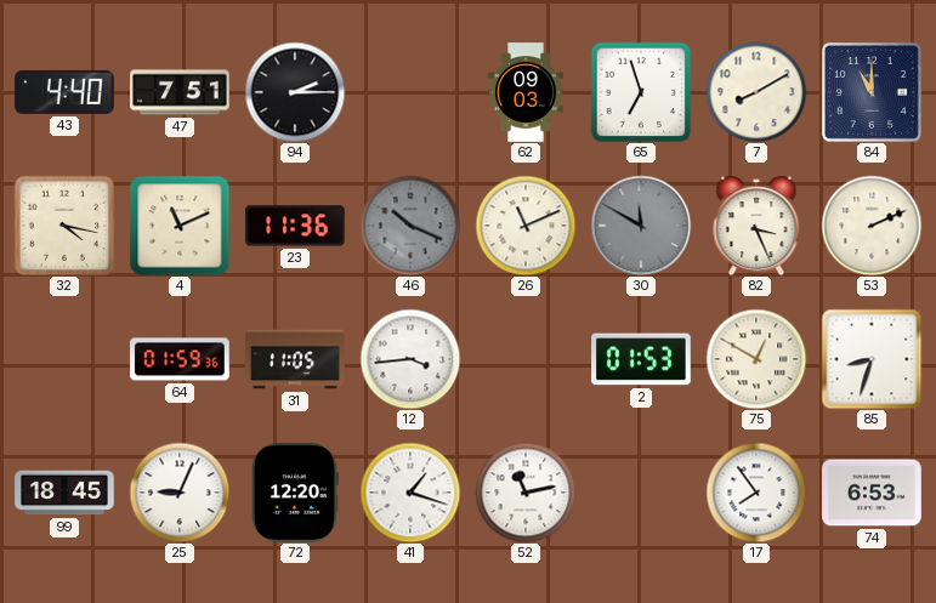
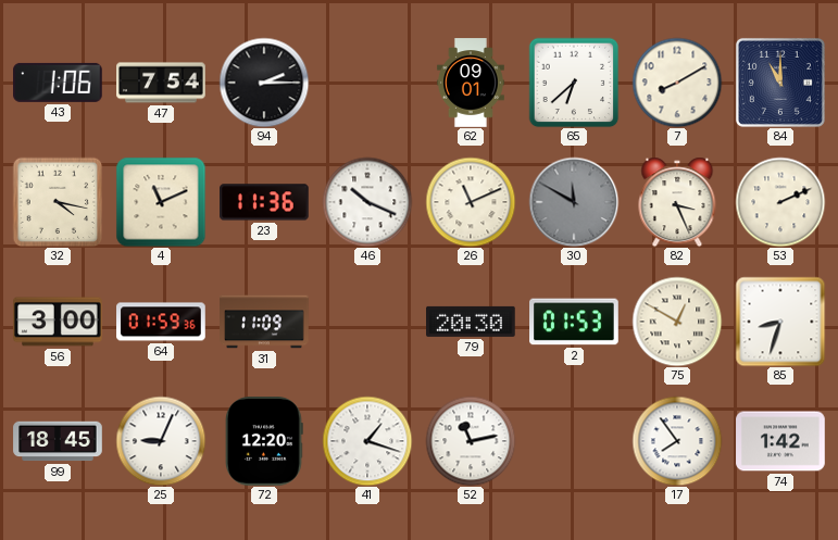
43: 4:40 -> 1:06
47: 7:51 -> 7:54
62: 09:03 -> 09:01
65: 6:57 -> 6:38
46 dial: grey -> white
56: none -> 3:00
31: 11:05 -> 11:09
12: 3:44 -> none
79: none -> 20:30
74: 6:53 -> 1:42
